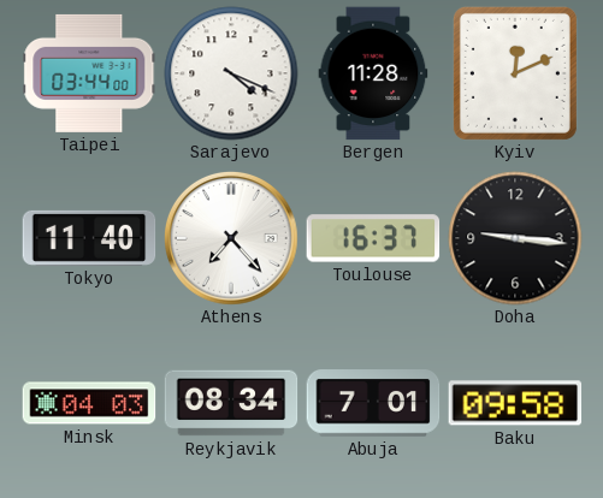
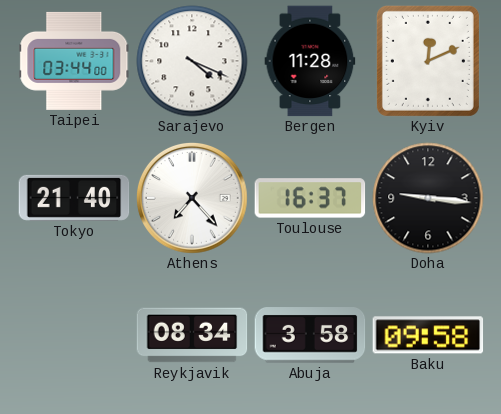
Tokyo: 11:40 -> 21:40
Minsk: 04:03 -> none
Abuja: 7:01 -> 3:58
